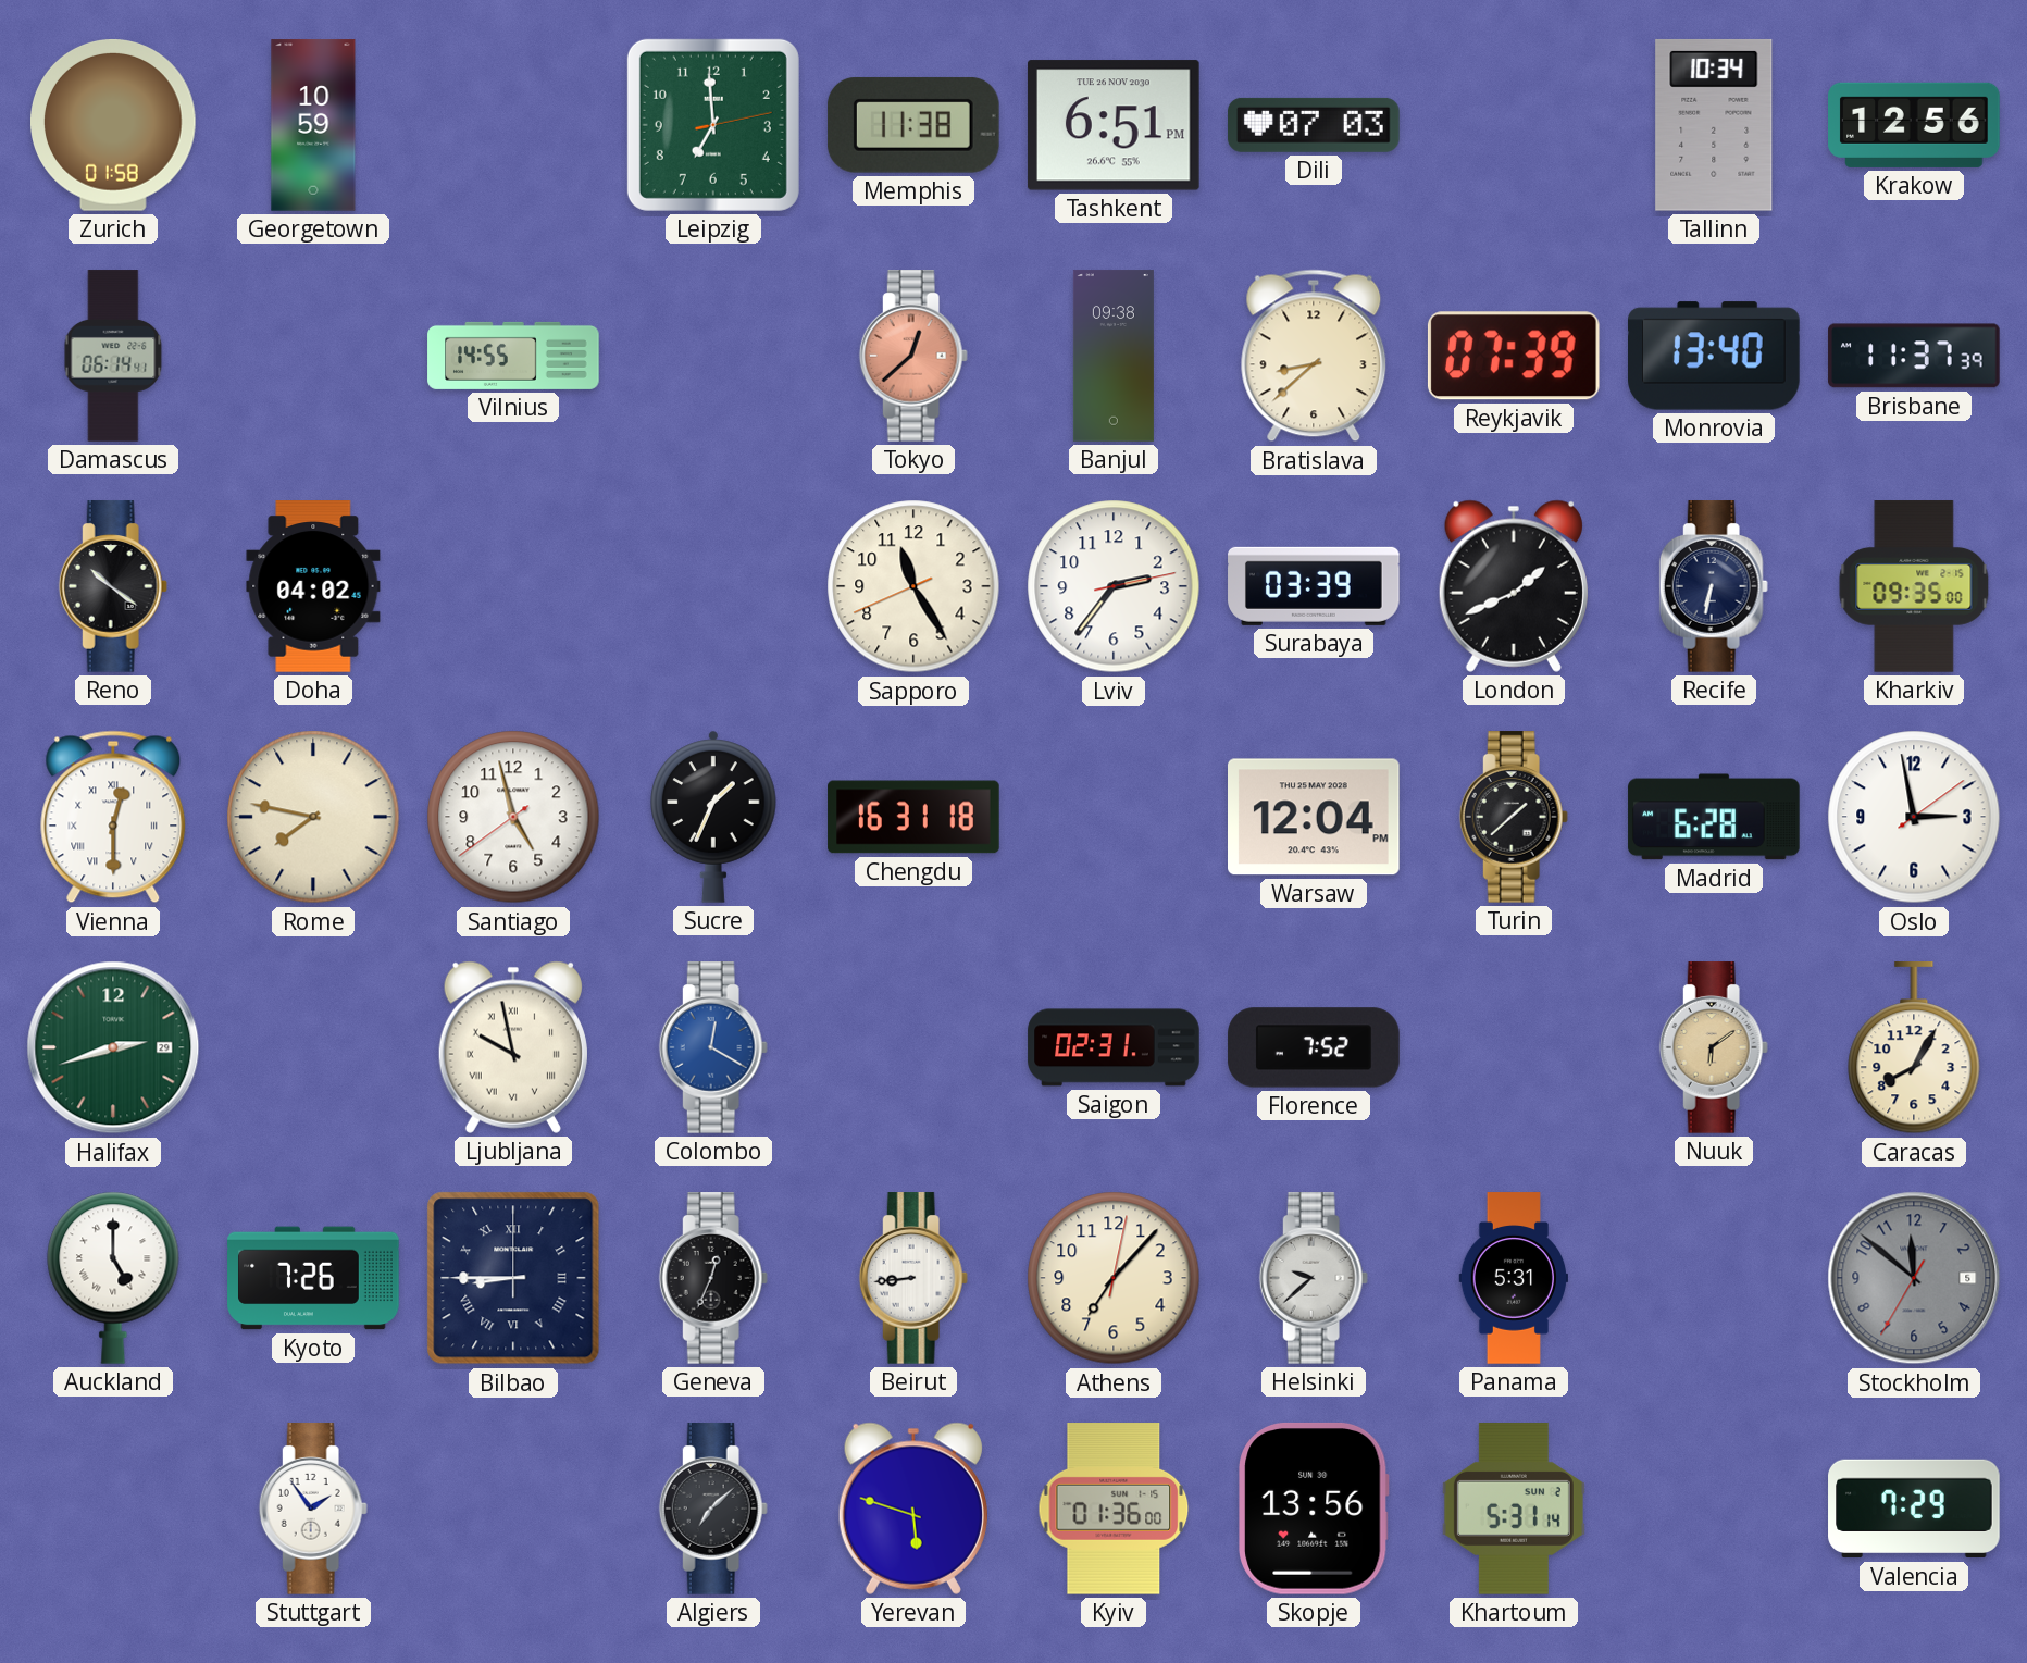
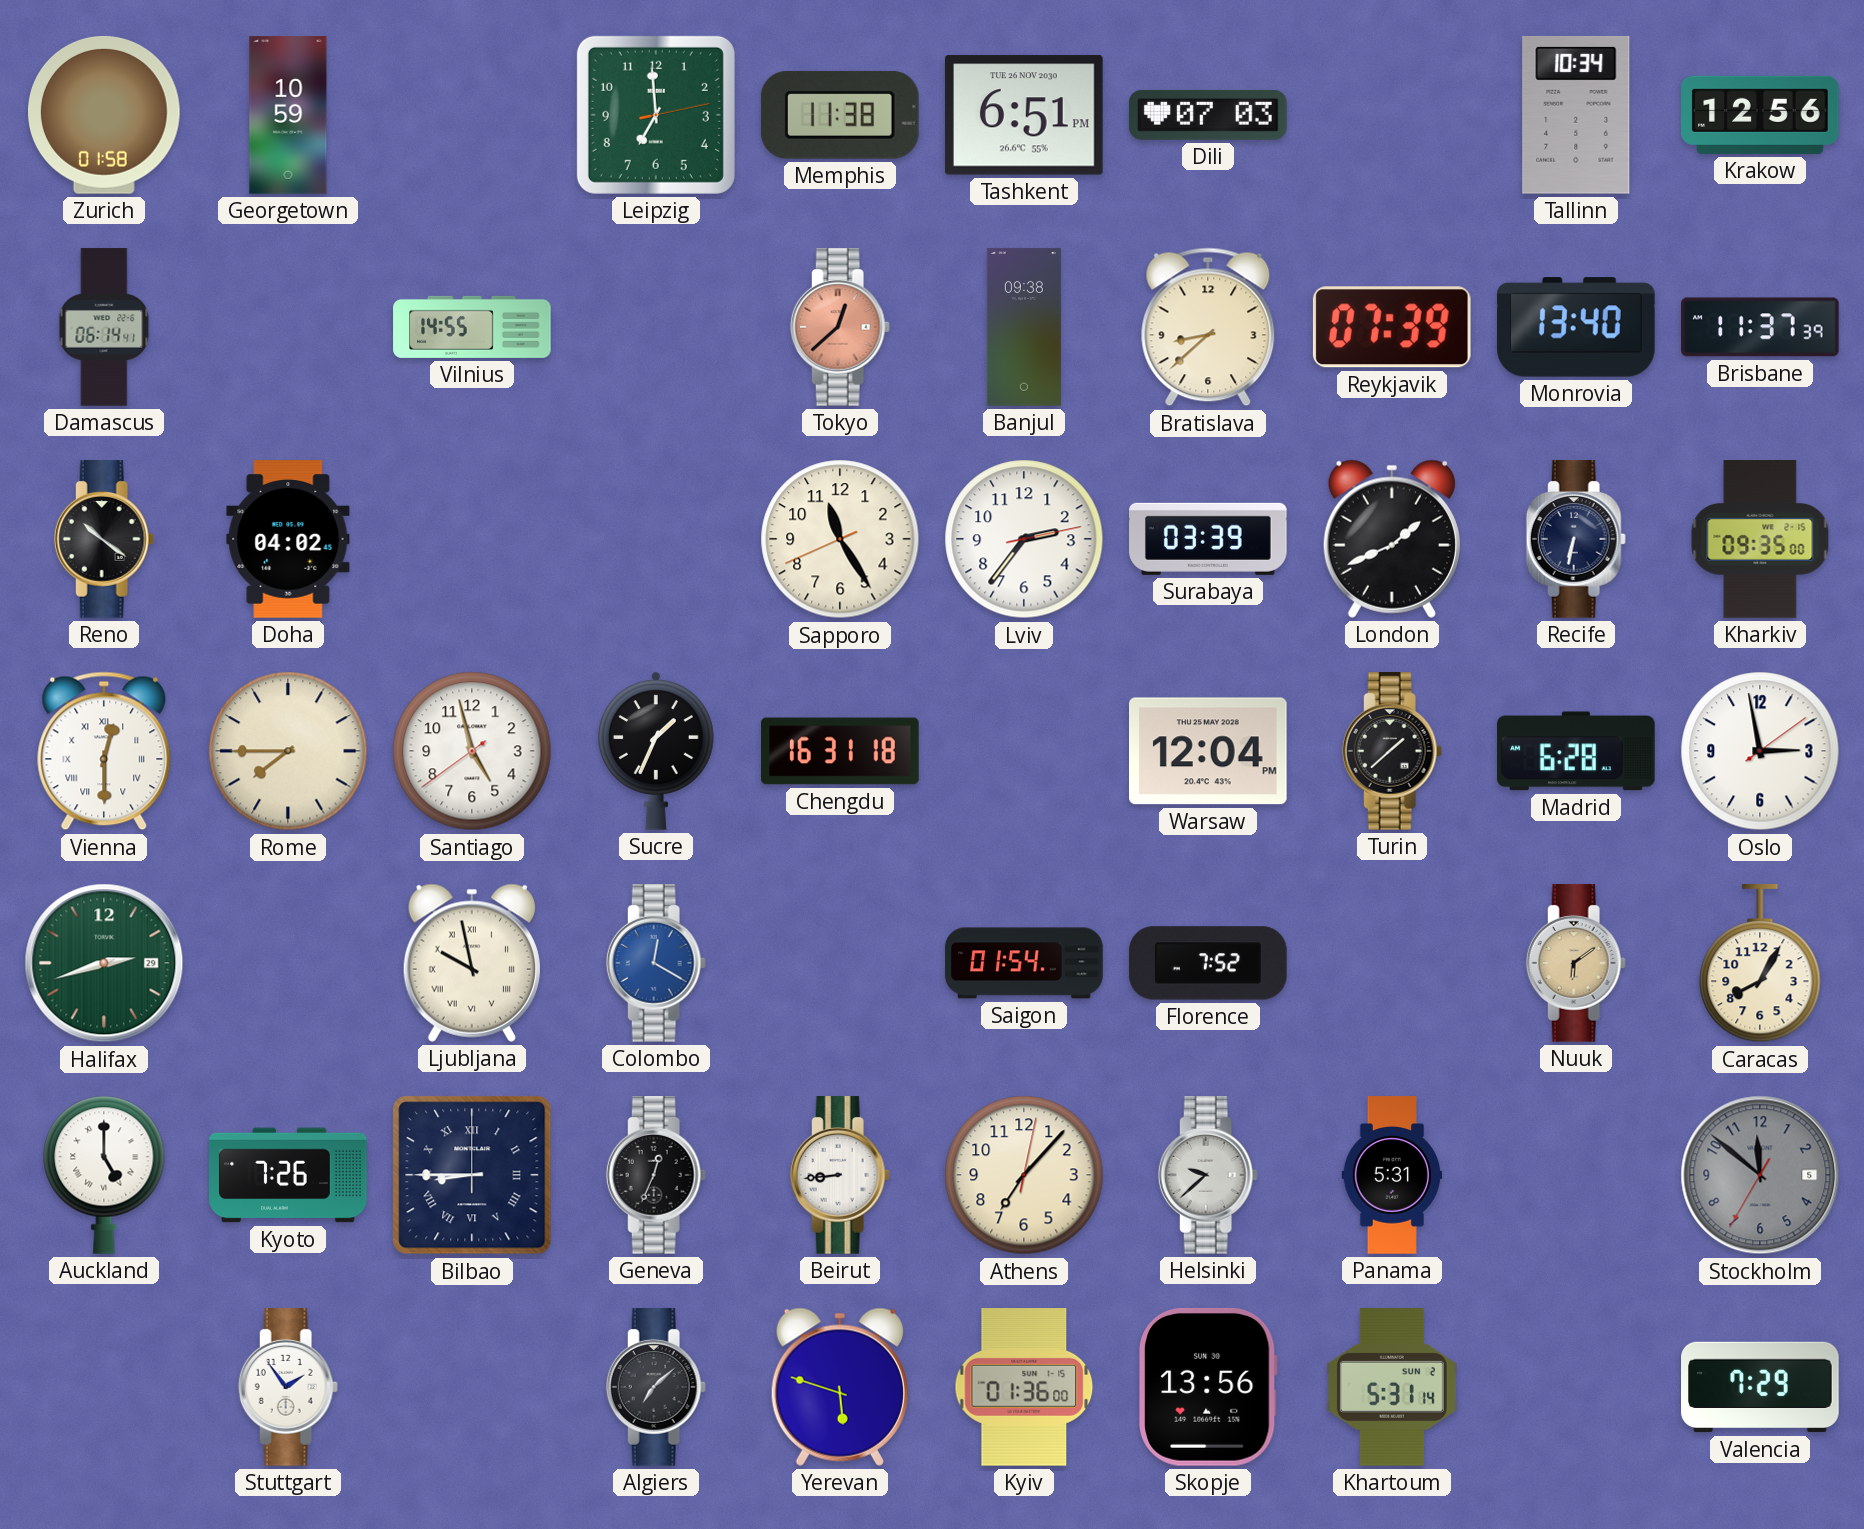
Rome: 7:47 -> 7:45
Saigon: 02:31 -> 01:54
